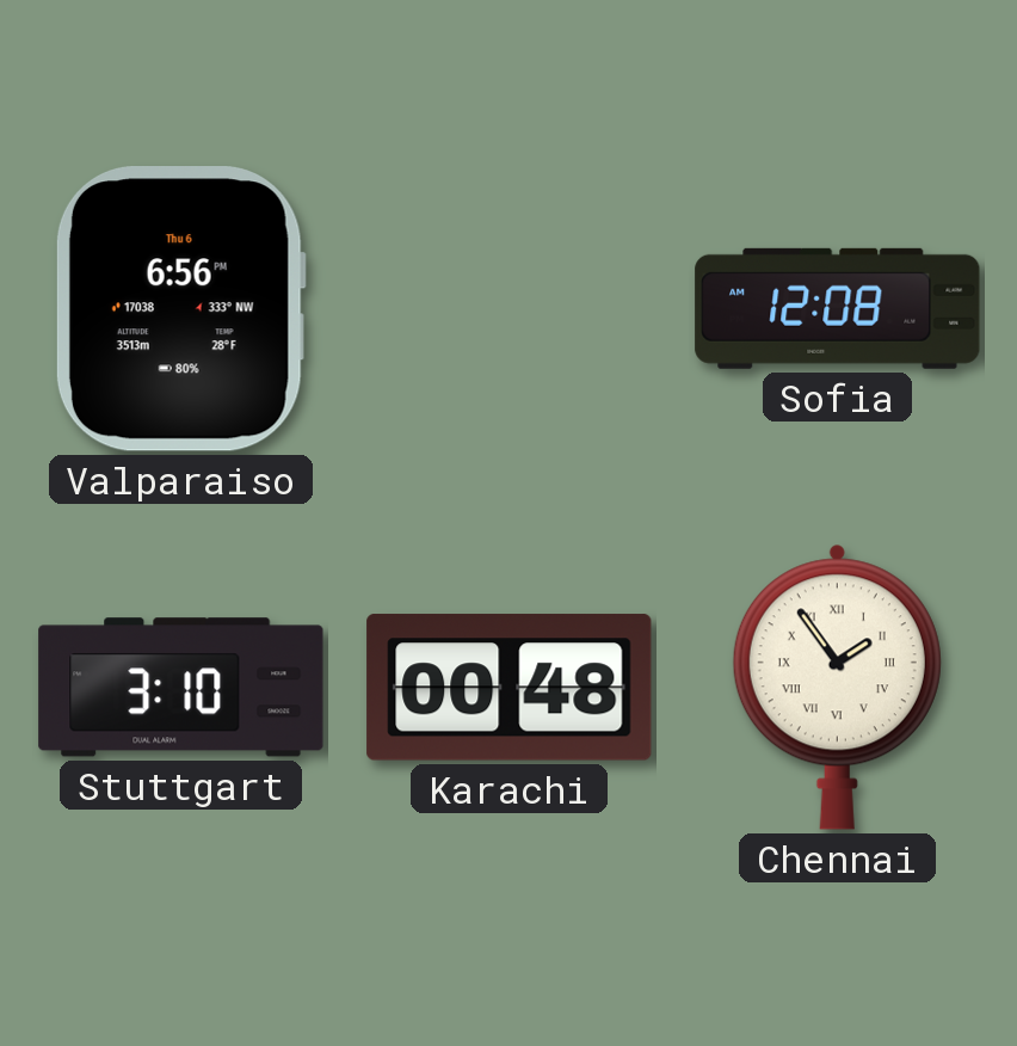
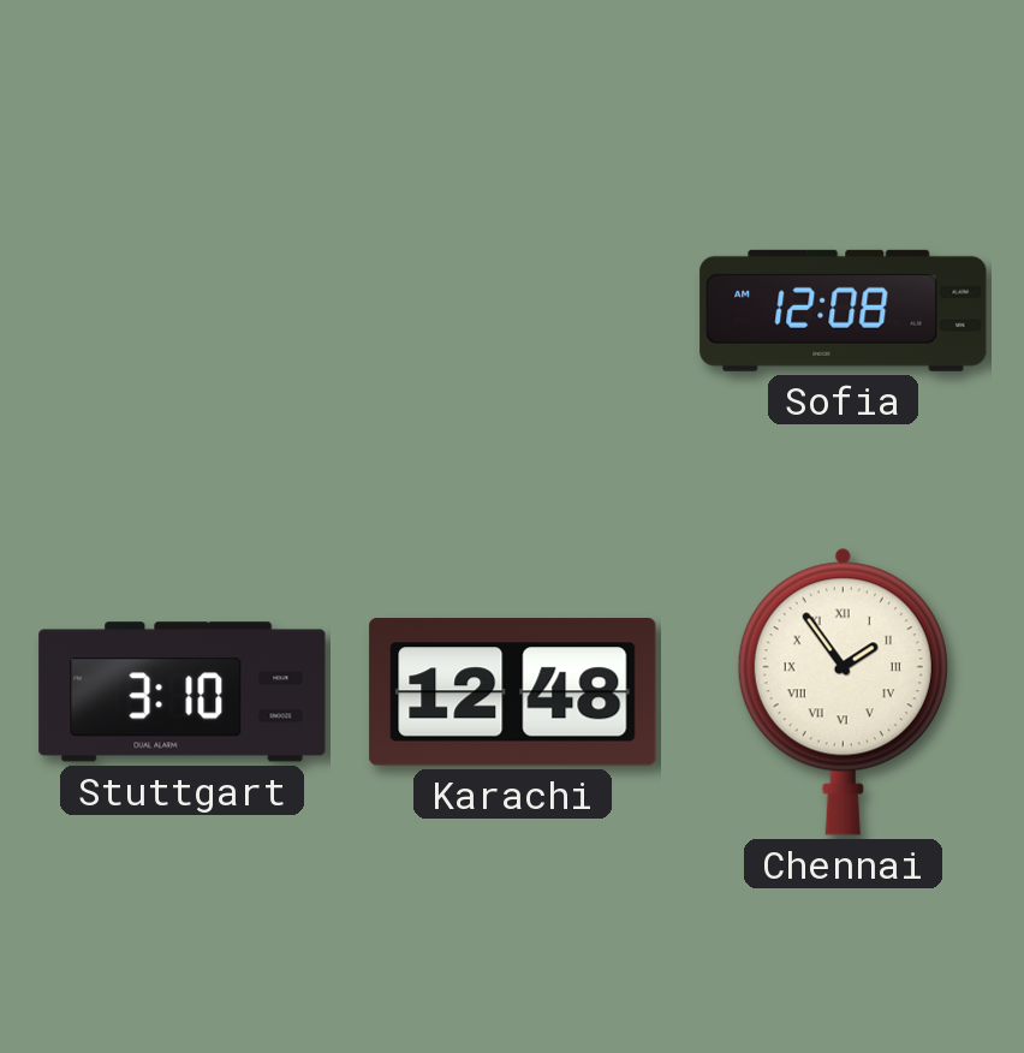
Valparaiso: 6:56 -> none
Karachi: 00:48 -> 12:48
